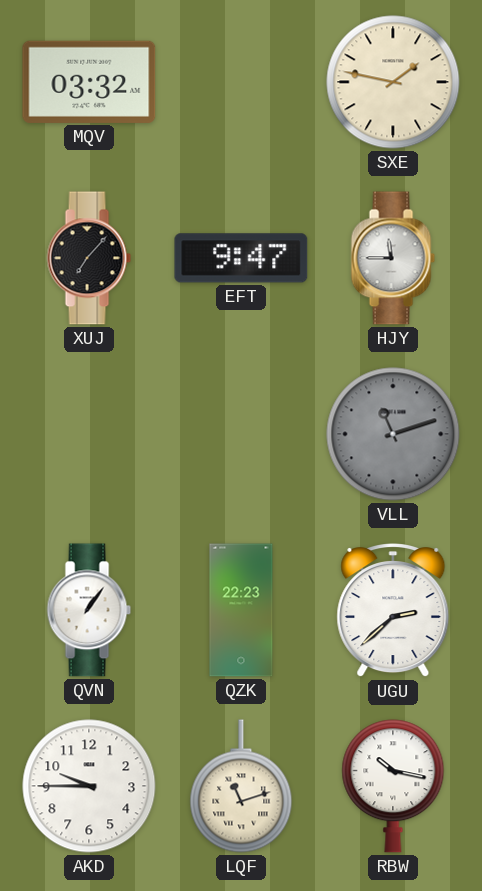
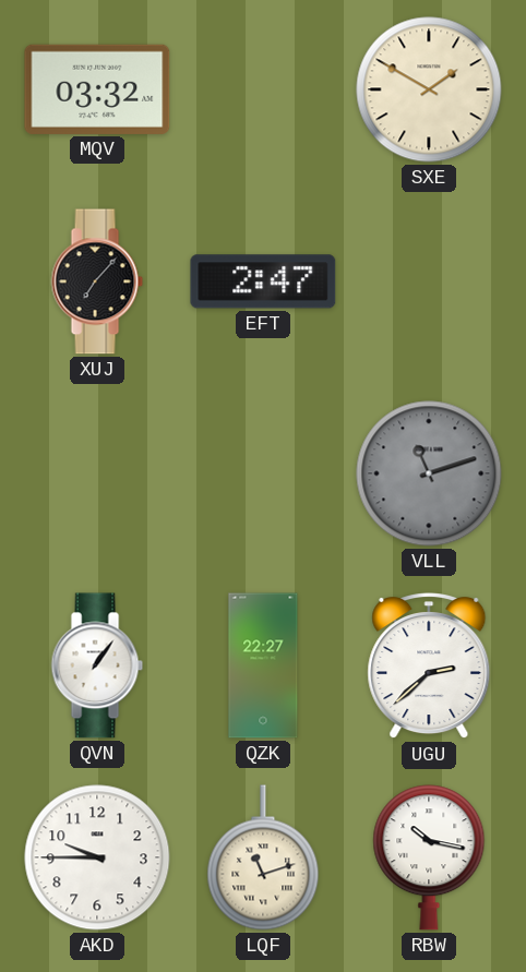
SXE: 1:47 -> 1:50
EFT: 9:47 -> 2:47
HJY: 11:45 -> none
QZK: 22:23 -> 22:27
